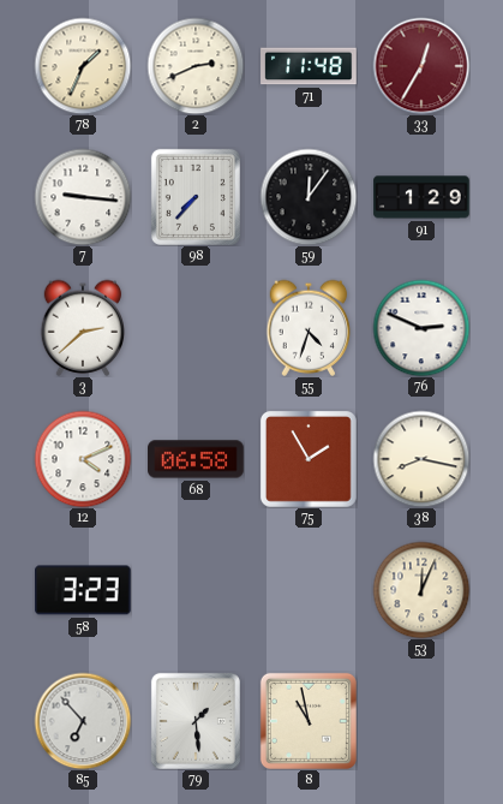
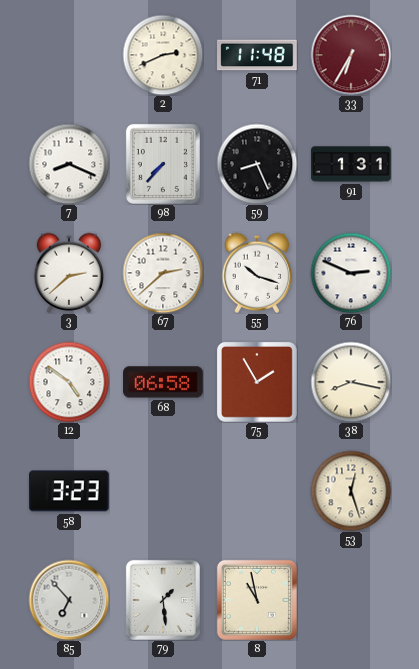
78: 1:34 -> none
33: 12:35 -> 6:35
7: 9:16 -> 8:19
59: 12:06 -> 8:26
91: 1:29 -> 1:31
67: none -> 2:38
55: 4:33 -> 10:18
12: 4:11 -> 4:51
53: 12:04 -> 12:27
